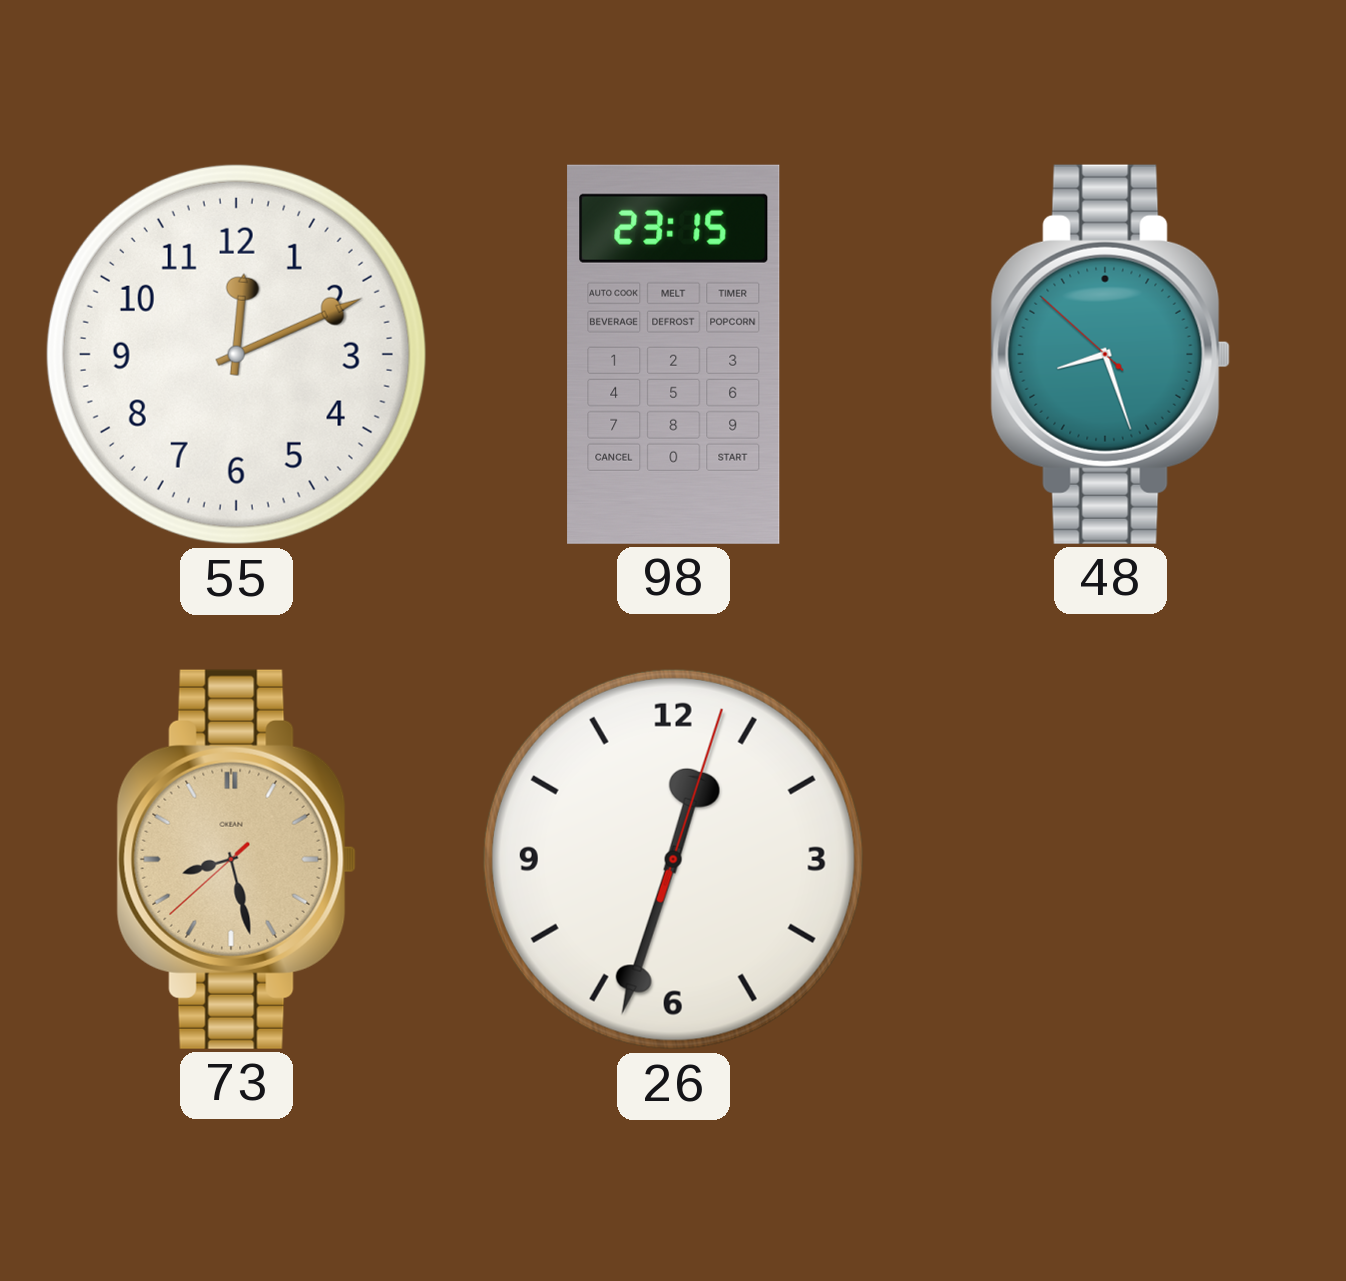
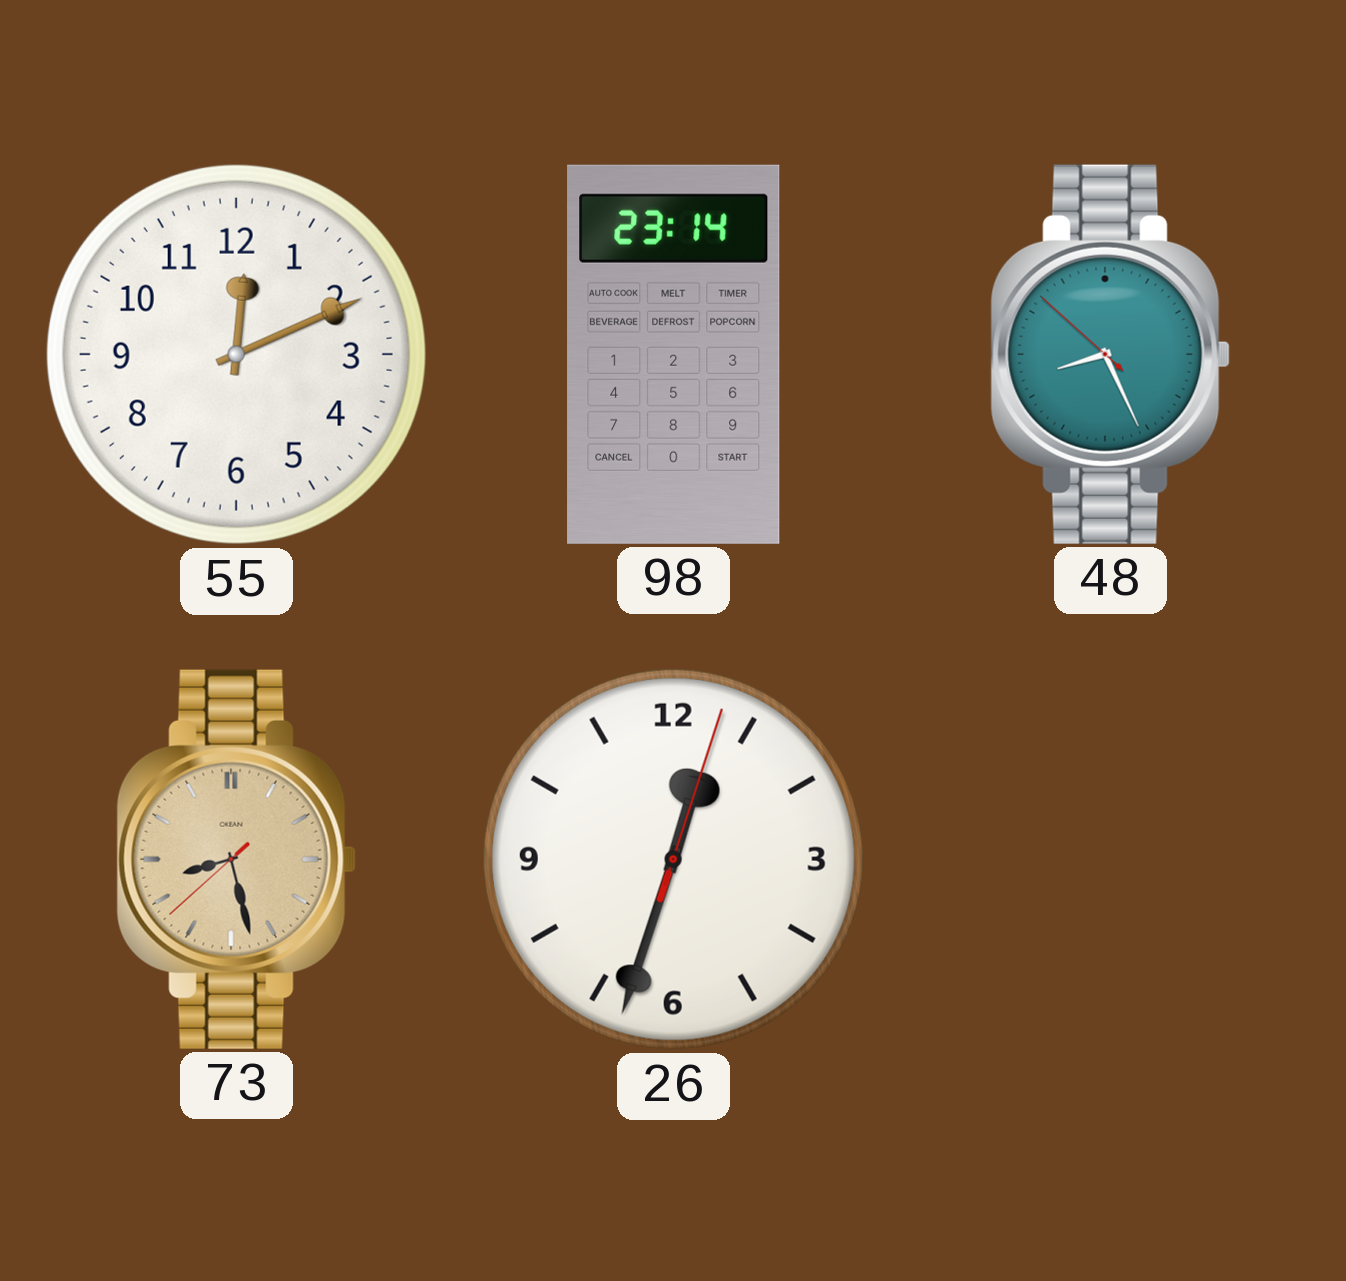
98: 23:15 -> 23:14
48: 8:26 -> 8:25
